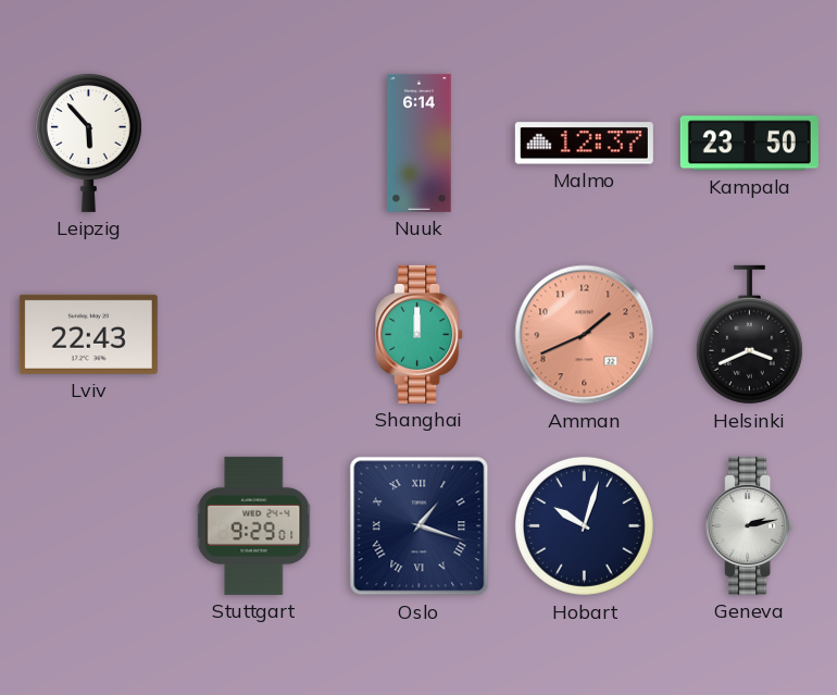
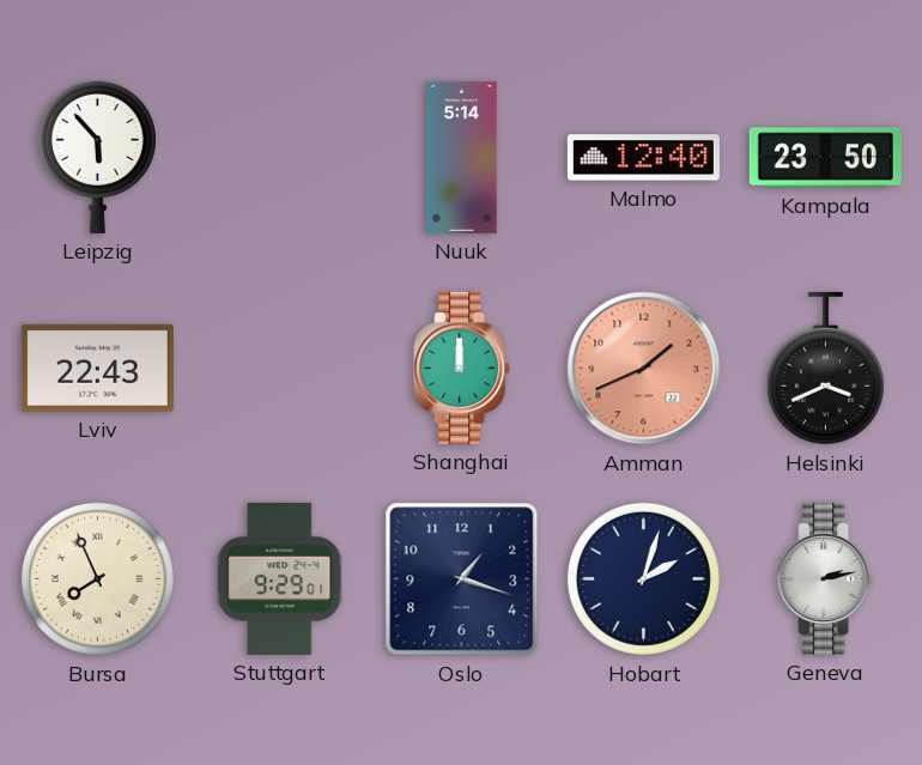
Nuuk: 6:14 -> 5:14
Malmo: 12:37 -> 12:40
Bursa: none -> 7:56
Oslo numerals: Roman -> Arabic
Hobart: 10:03 -> 2:03
